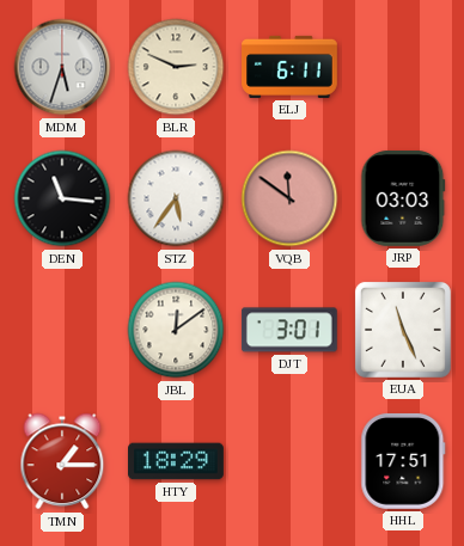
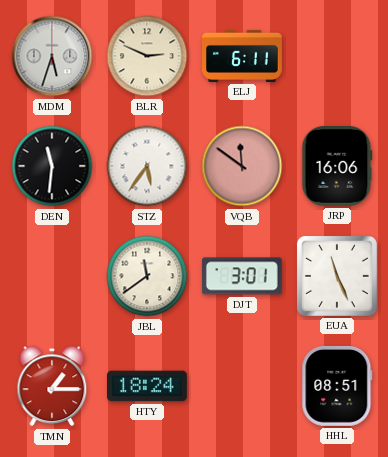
DEN: 11:16 -> 11:31
JRP: 03:03 -> 16:06
JBL: 12:09 -> 11:39
HTY: 18:29 -> 18:24
HHL: 17:51 -> 08:51
